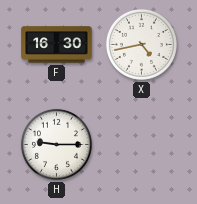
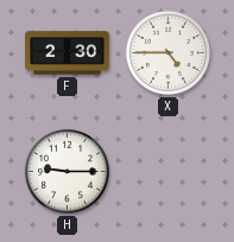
F: 16:30 -> 2:30
X: 4:43 -> 4:45
